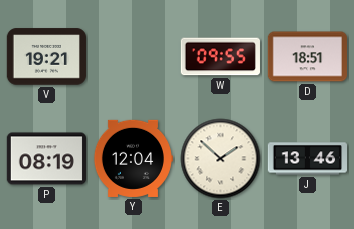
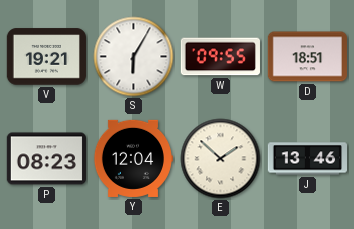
S: none -> 6:05
P: 08:19 -> 08:23
